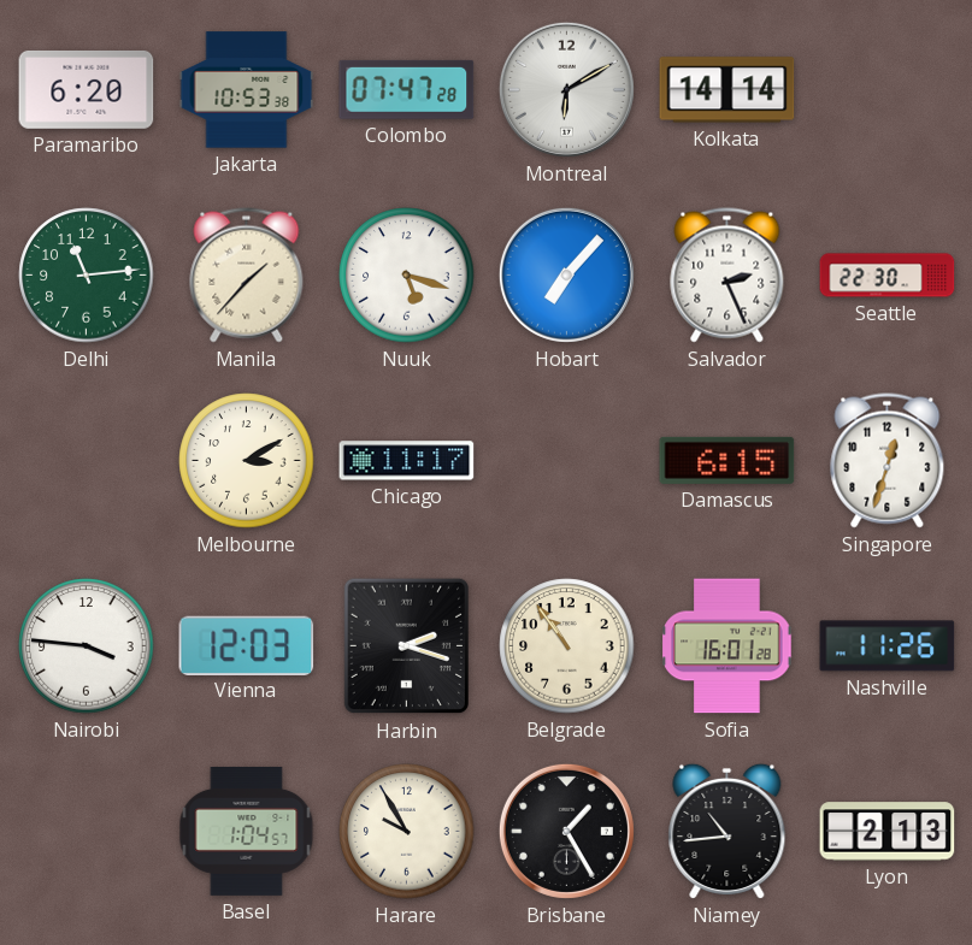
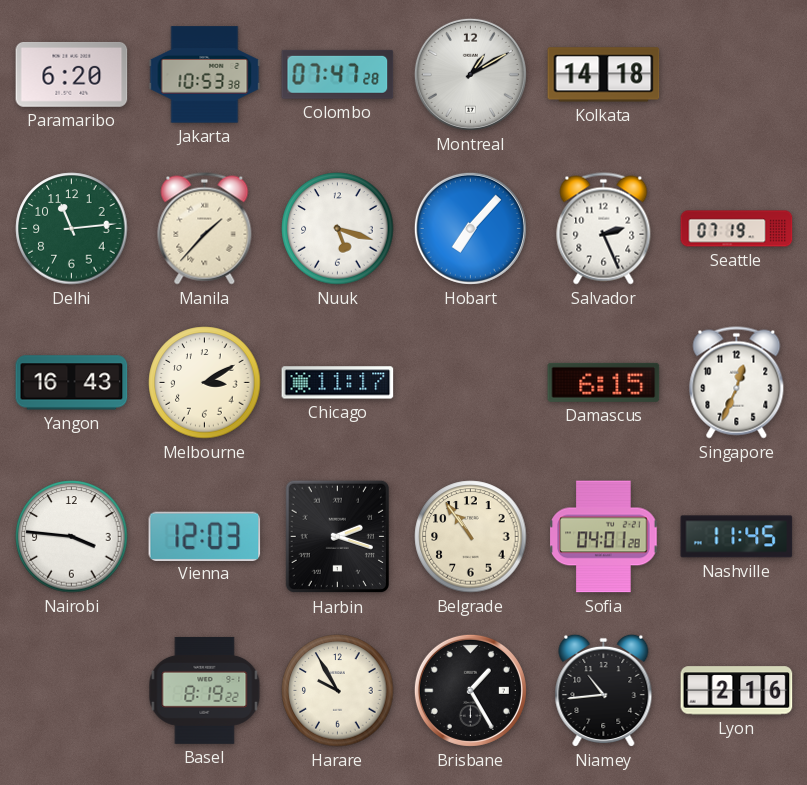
Montreal: 6:10 -> 1:10
Kolkata: 14:14 -> 14:18
Seattle: 22:30 -> 07:19
Yangon: none -> 16:43
Singapore: 12:33 -> 12:34
Sofia: 16:01 -> 04:01
Nashville: 11:26 -> 11:45
Basel: 1:04 -> 8:19
Lyon: 2:13 -> 2:16
